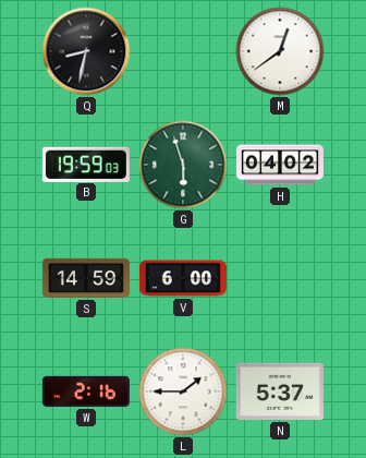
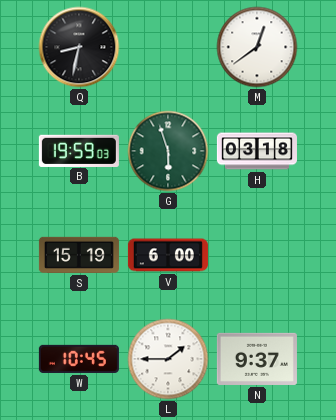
H: 04:02 -> 03:18
S: 14:59 -> 15:19
W: 2:16 -> 10:45
N: 5:37 -> 9:37
